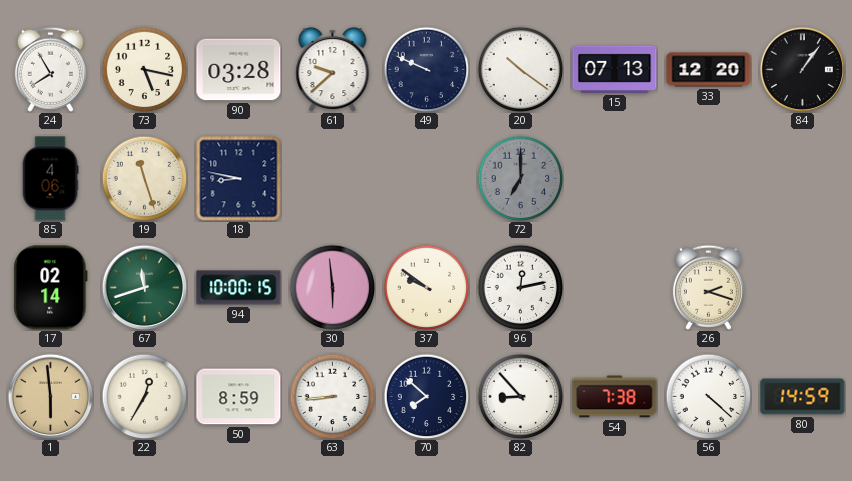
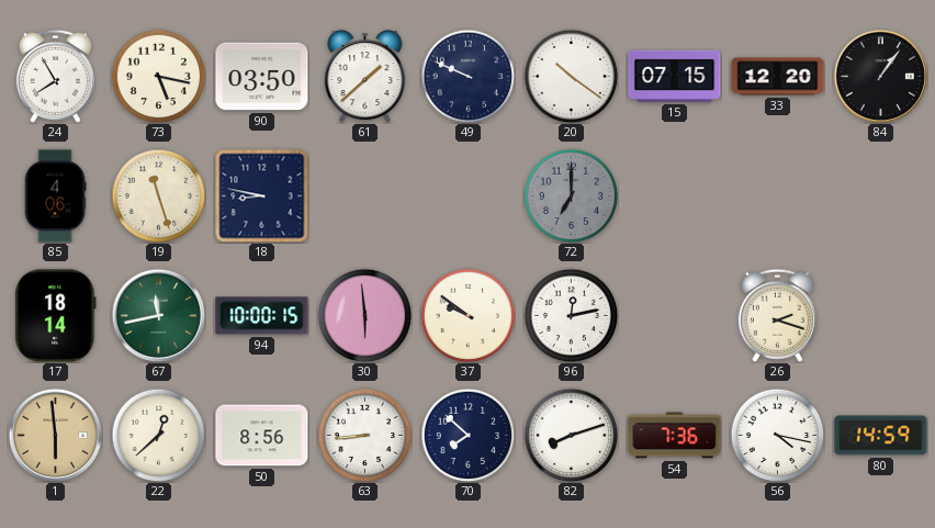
90: 03:28 -> 03:50
61: 9:38 -> 1:38
15: 07:13 -> 07:15
17: 02:14 -> 18:14
67: 11:42 -> 11:43
22: 12:35 -> 12:38
50: 8:59 -> 8:56
82: 8:53 -> 8:12
54: 7:38 -> 7:36
56: 4:22 -> 4:17
